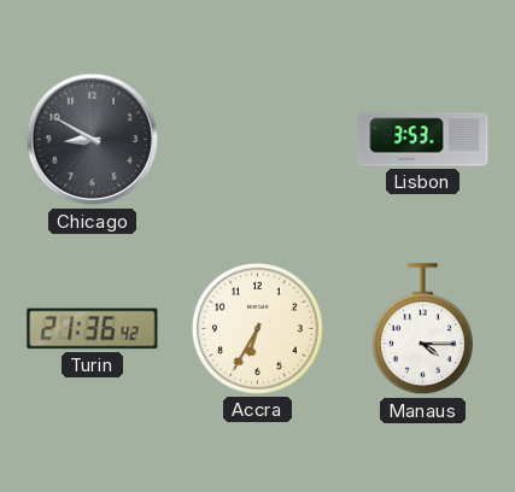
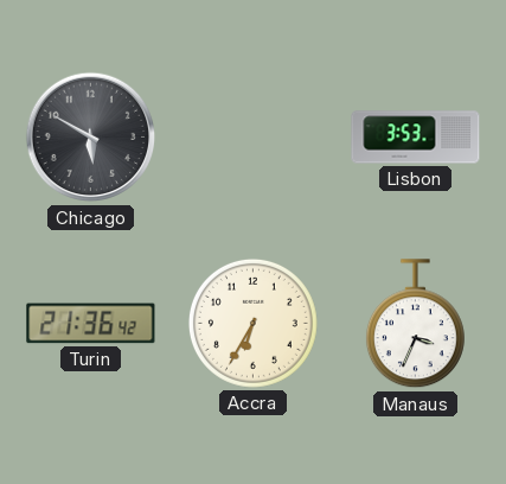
Chicago: 8:50 -> 5:50
Manaus: 4:15 -> 3:34
